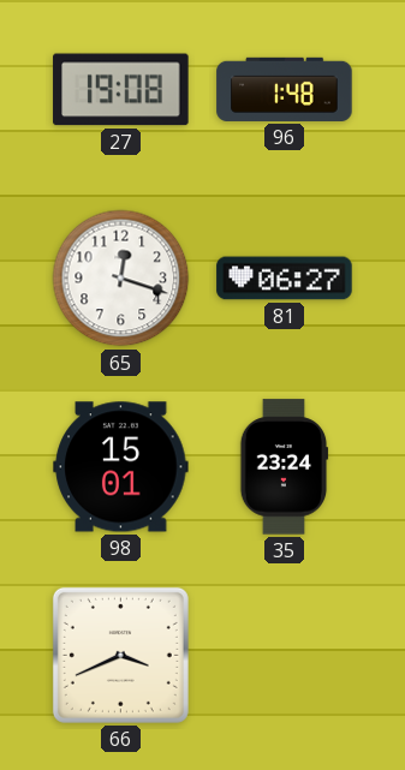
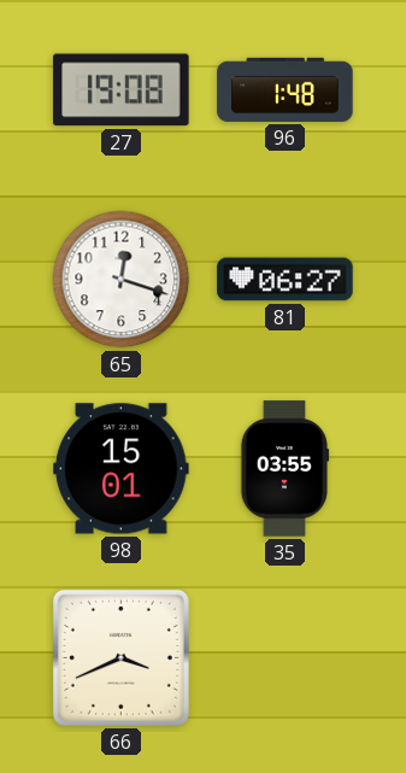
35: 23:24 -> 03:55
